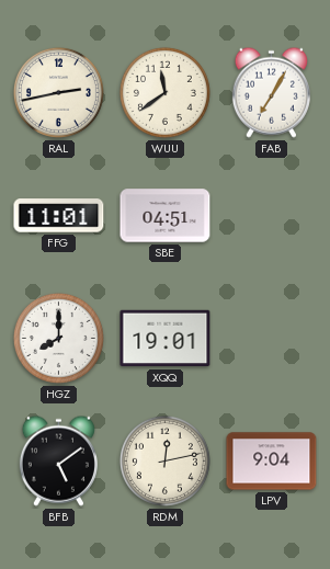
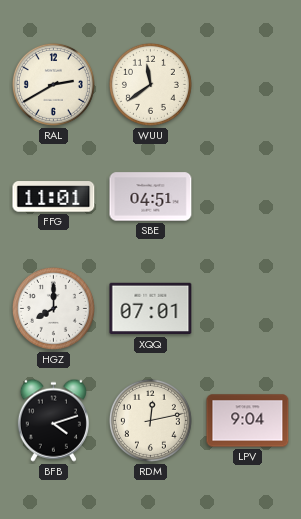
RAL: 2:43 -> 2:40
FAB: 7:05 -> none
XQQ: 19:01 -> 07:01
BFB: 5:09 -> 4:12
